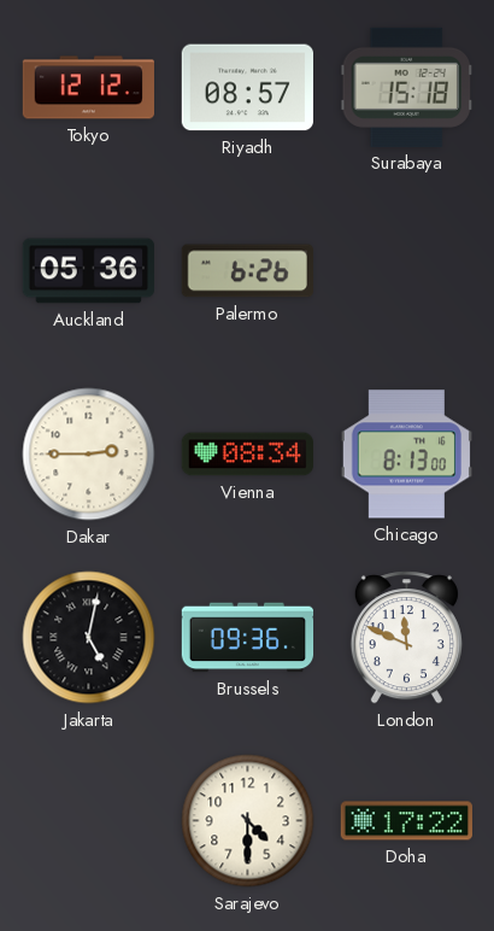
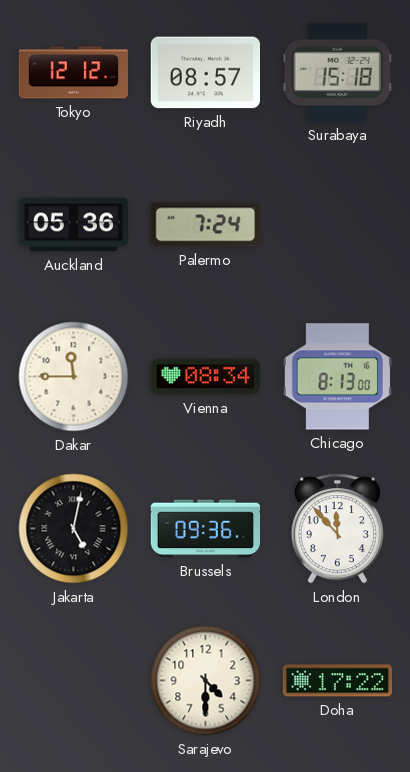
Palermo: 6:26 -> 7:24
Dakar: 2:45 -> 11:45
London: 11:49 -> 11:53
